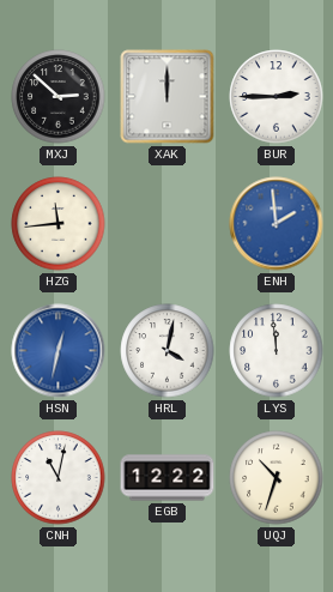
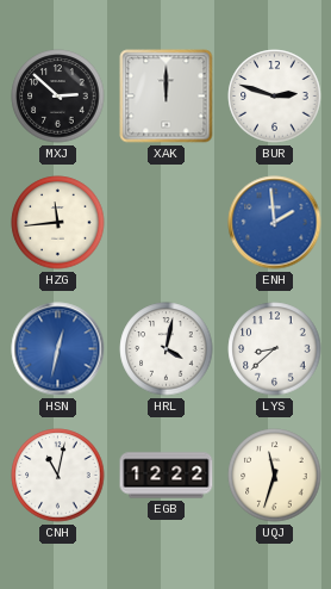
BUR: 2:45 -> 2:48
LYS: 11:59 -> 8:38
UQJ: 10:33 -> 11:33
